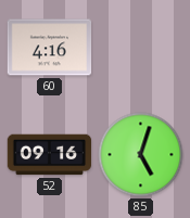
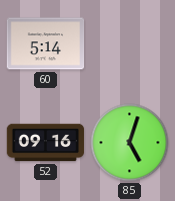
60: 4:16 -> 5:14
